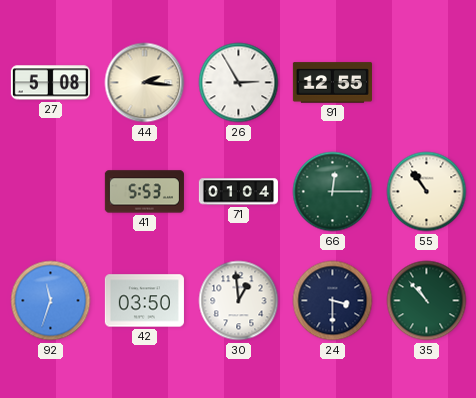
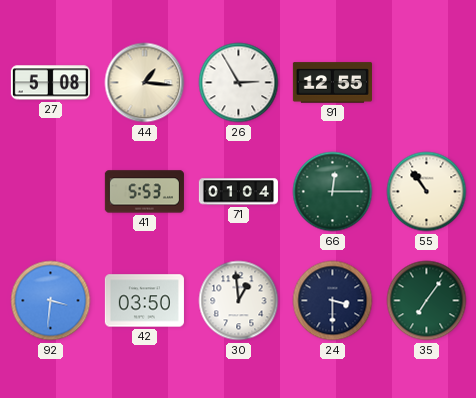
44: 2:16 -> 1:16
92: 11:33 -> 3:31
35: 10:53 -> 7:06
